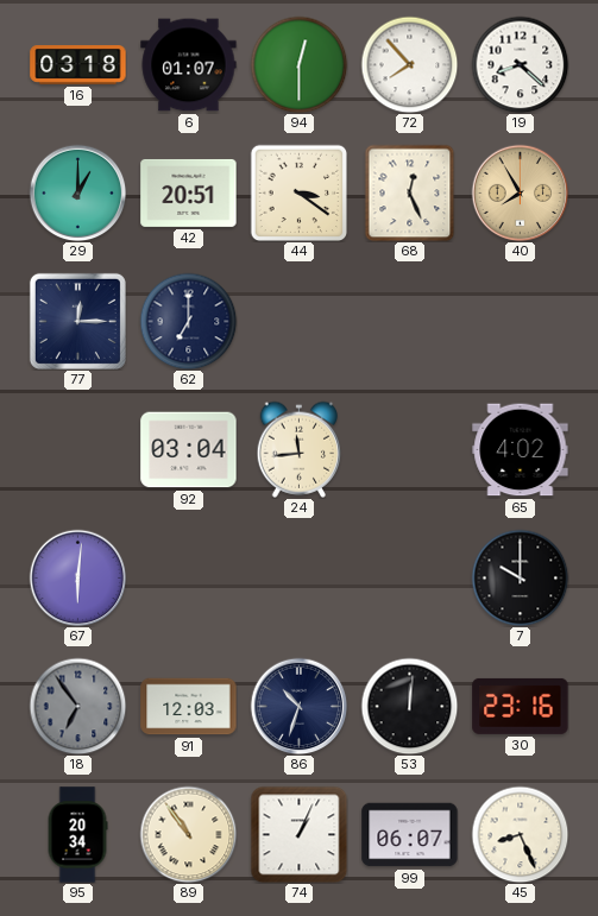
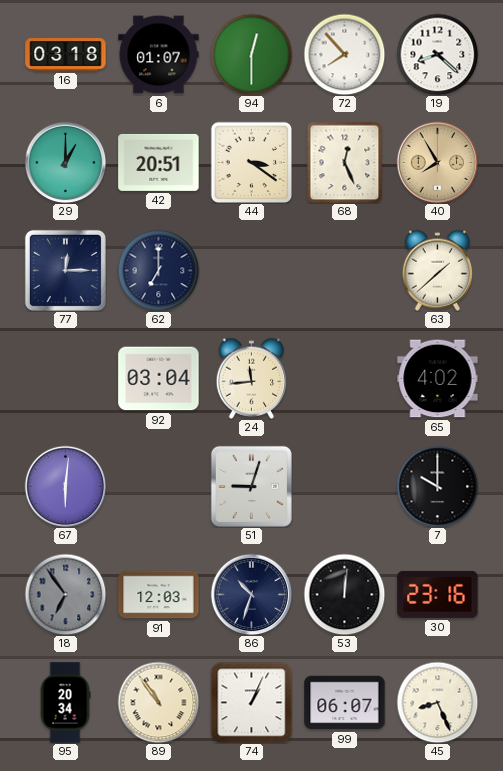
63: none -> 1:38
51: none -> 9:03
